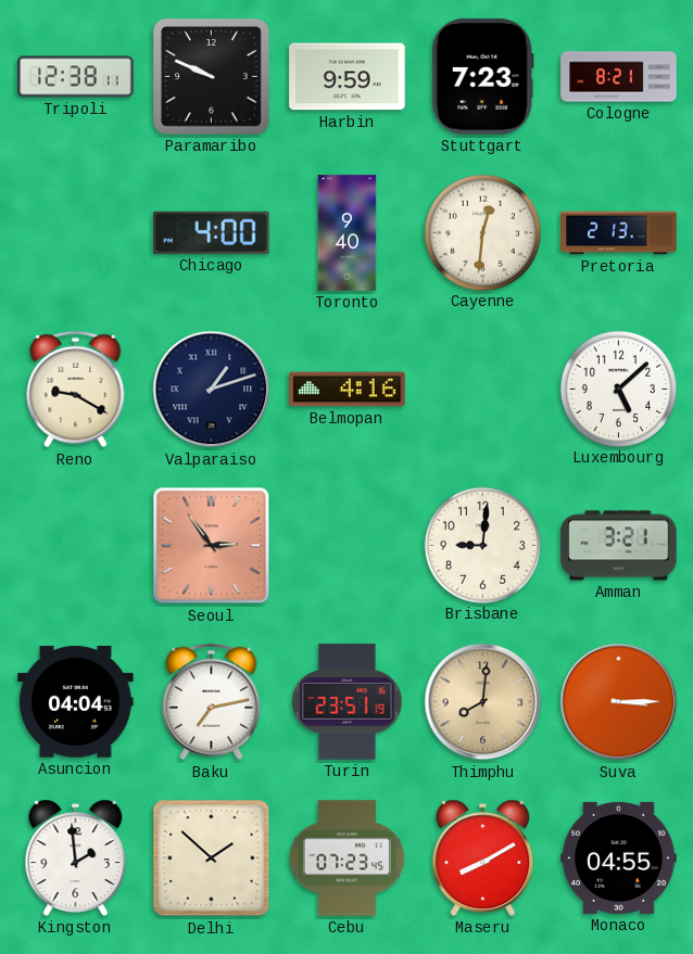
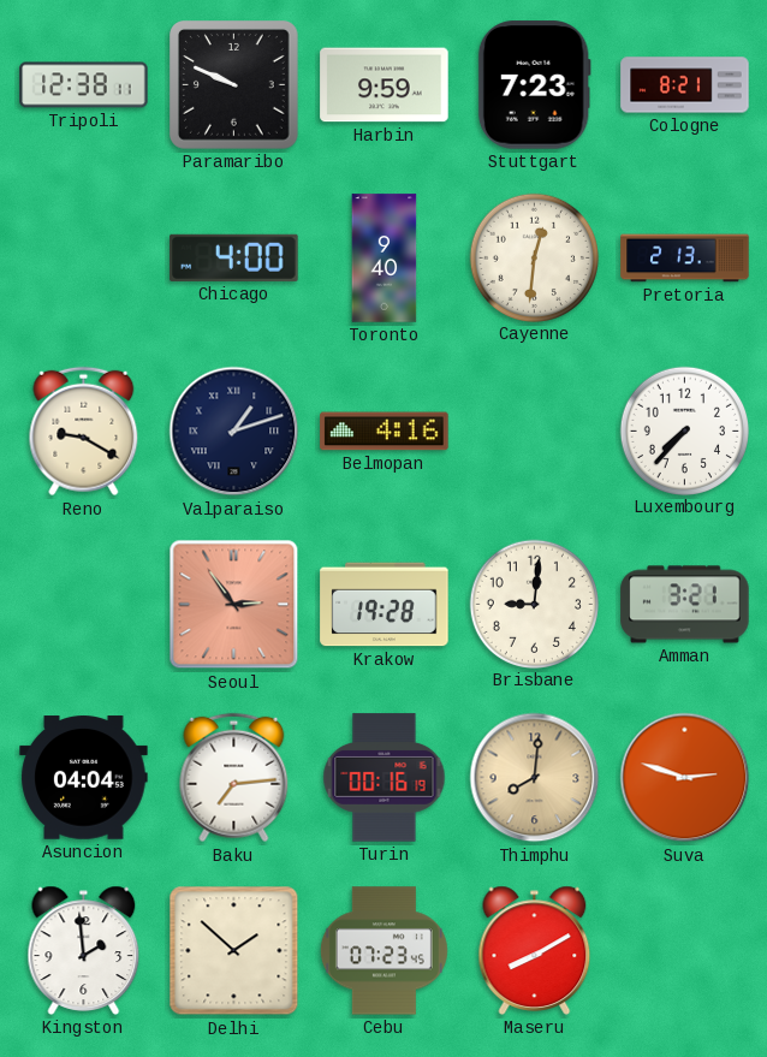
Luxembourg: 5:08 -> 7:37
Krakow: none -> 19:28
Baku: 7:13 -> 7:14
Turin: 23:51 -> 00:16
Suva: 3:15 -> 2:48
Monaco: 04:55 -> none
